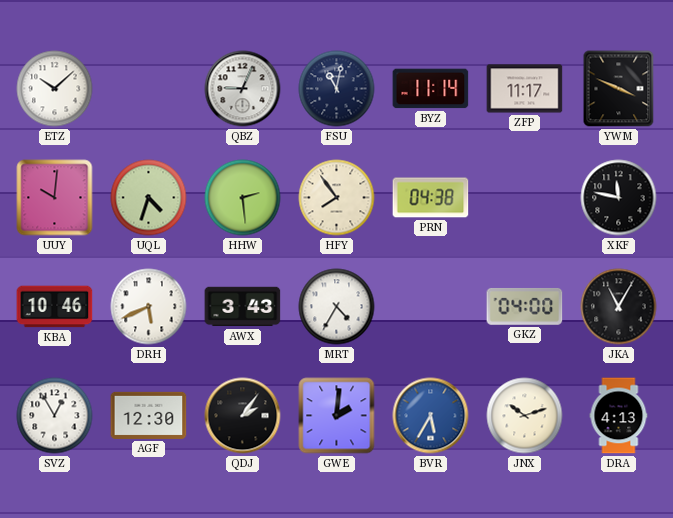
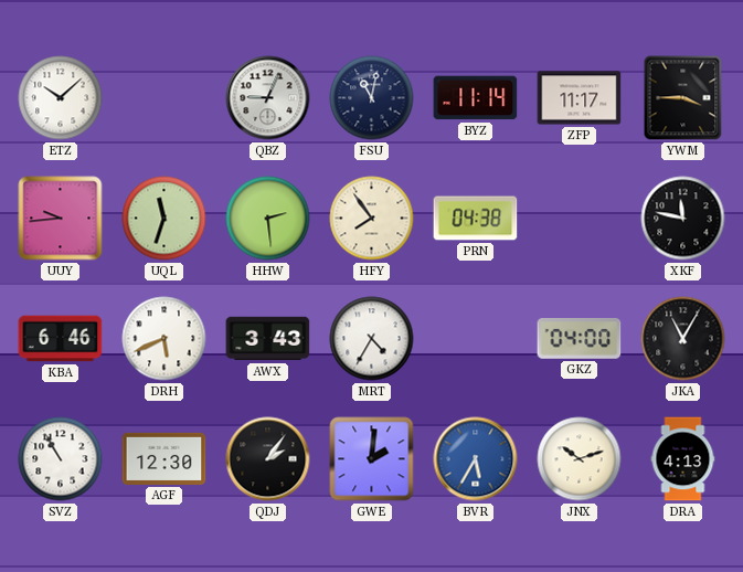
YWM: 3:49 -> 3:45
UUY: 10:01 -> 9:44
UQL: 4:33 -> 11:33
KBA: 10:46 -> 6:46
SVZ: 12:55 -> 10:55
